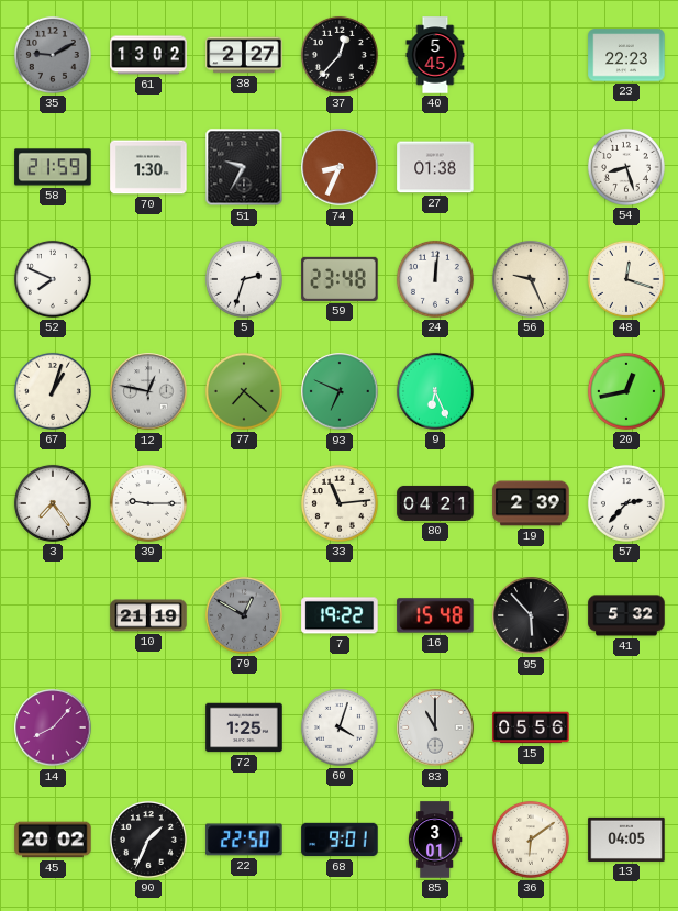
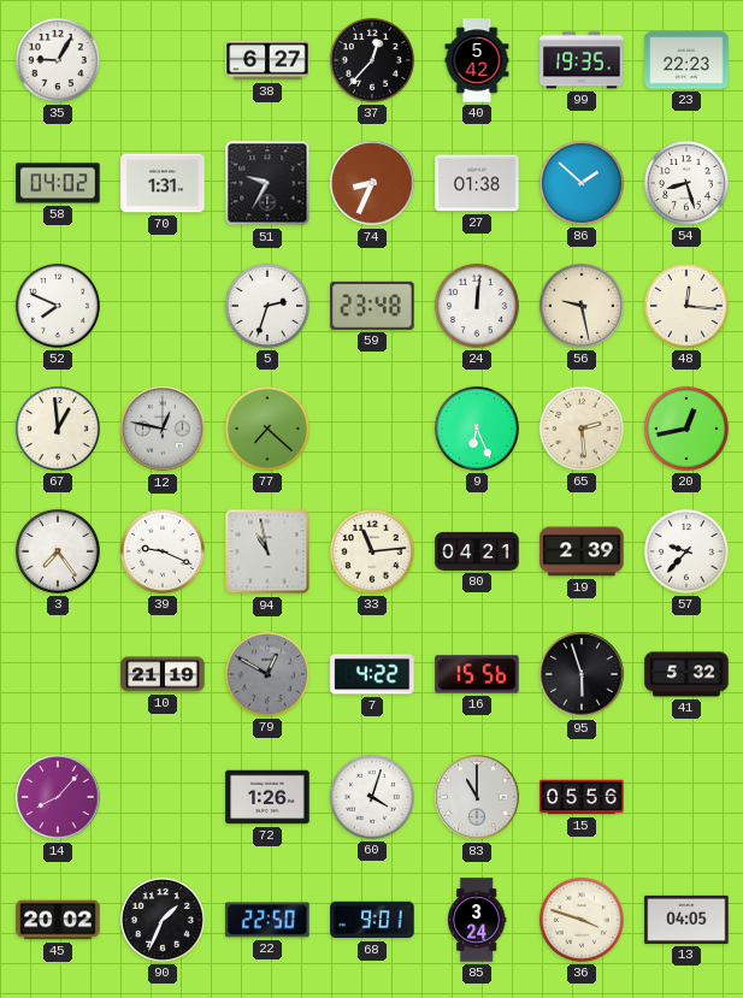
35: 9:10 -> 9:05
35 dial: grey -> white
61: 13:02 -> none
38: 2:27 -> 6:27
40: 5:45 -> 5:42
99: none -> 19:35
58: 21:59 -> 04:02
70: 1:30 -> 1:31
86: none -> 1:52
56: 9:26 -> 9:28
48: 12:18 -> 12:16
67: 1:03 -> 12:59
93: 6:49 -> none
65: none -> 2:29
39: 9:15 -> 9:19
94: none -> 10:58
57: 2:37 -> 9:37
7: 19:22 -> 4:22
16: 15:48 -> 15:56
95: 5:53 -> 5:57
72: 1:25 -> 1:26
85: 3:01 -> 3:24
36: 6:09 -> 3:48
